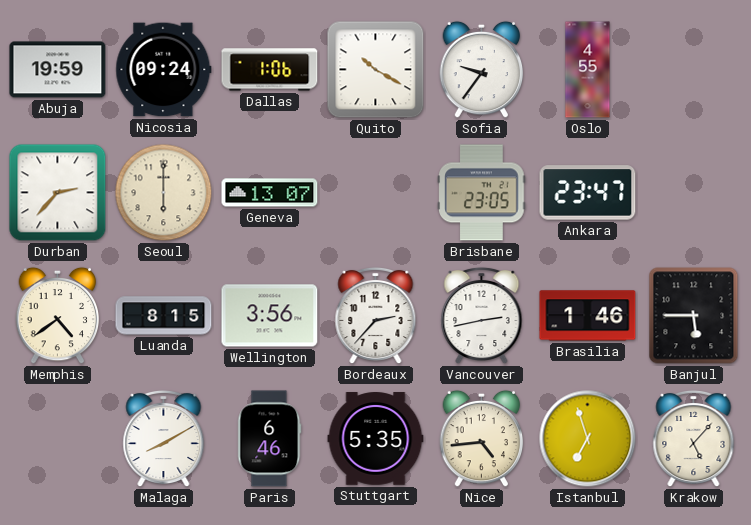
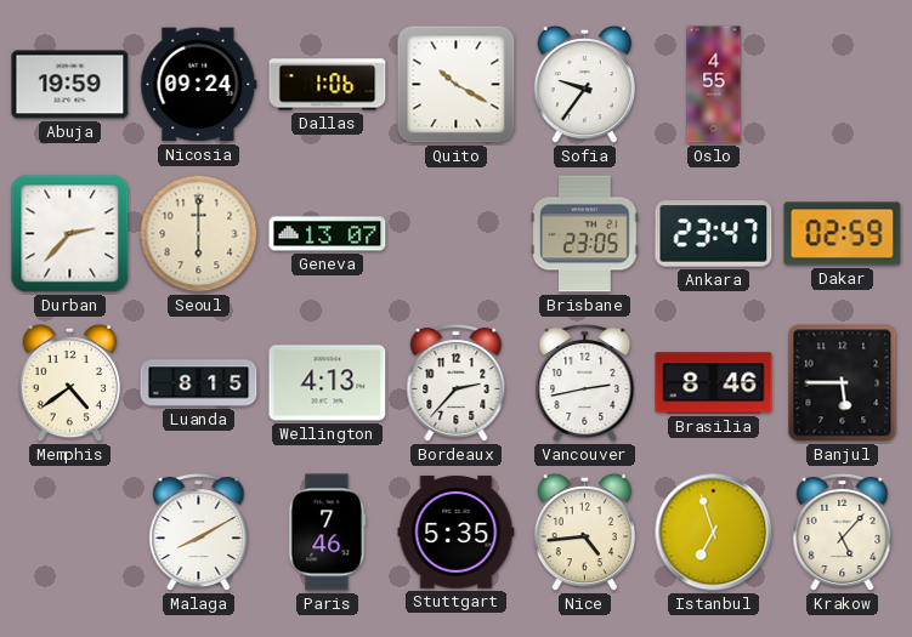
Dakar: none -> 02:59
Wellington: 3:56 -> 4:13
Brasilia: 1:46 -> 8:46
Paris: 6:46 -> 7:46
